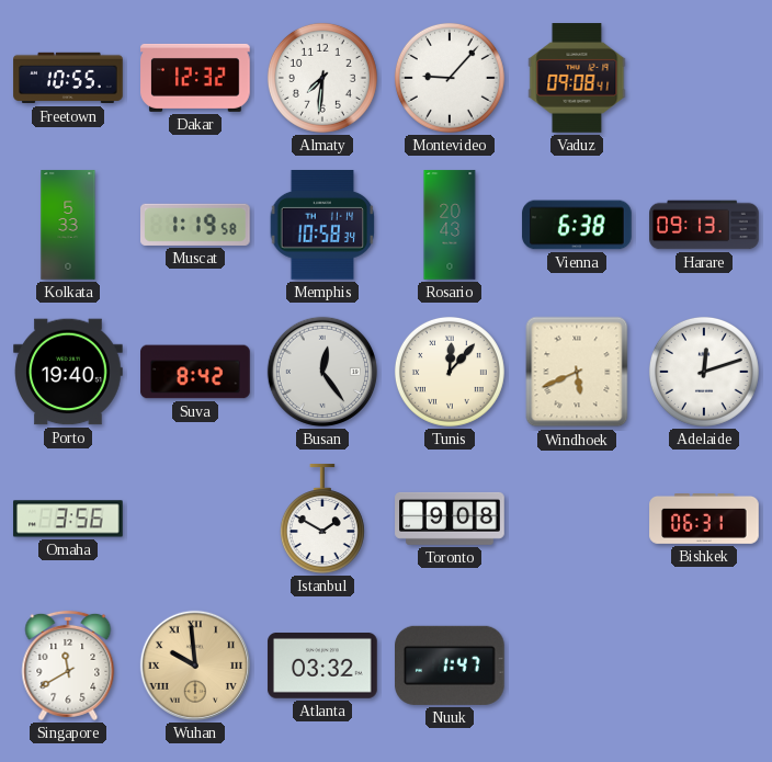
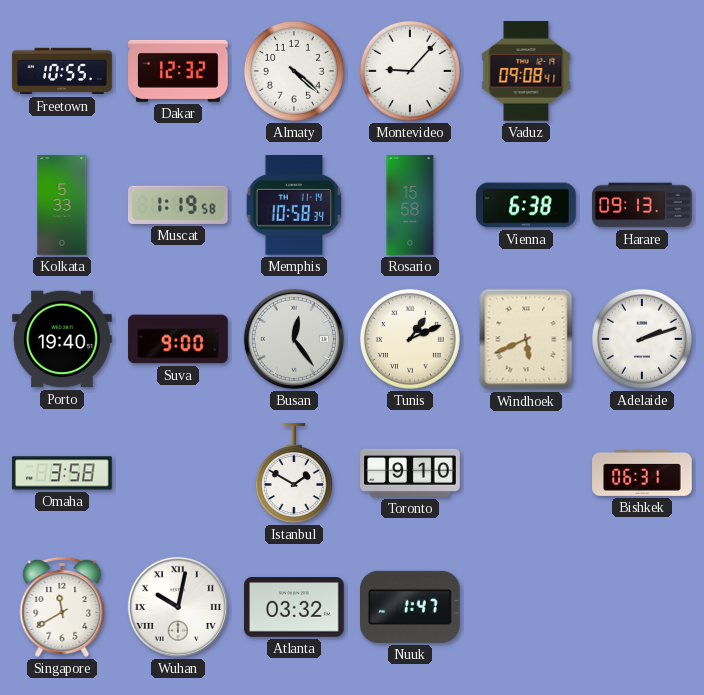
Almaty: 7:31 -> 4:22
Rosario: 20:43 -> 15:58
Suva: 8:42 -> 9:00
Tunis: 12:07 -> 1:11
Adelaide: 12:12 -> 2:12
Omaha: 3:56 -> 3:58
Toronto: 9:08 -> 9:10
Wuhan: 9:59 -> 10:02
Wuhan dial: champagne -> white
